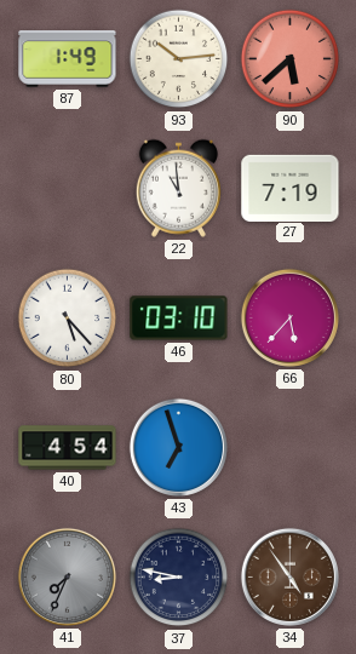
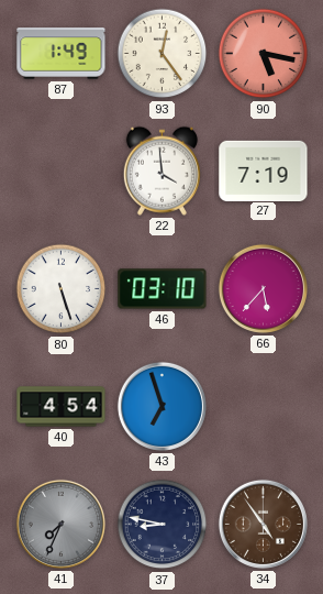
93: 10:14 -> 12:24
90: 5:38 -> 5:17
22: 10:59 -> 3:59
80: 5:23 -> 5:27
